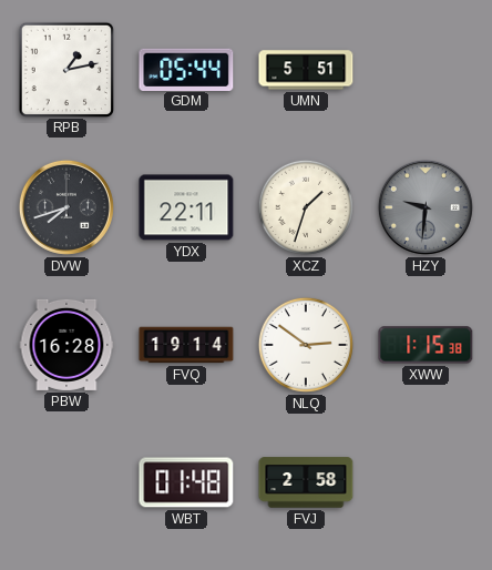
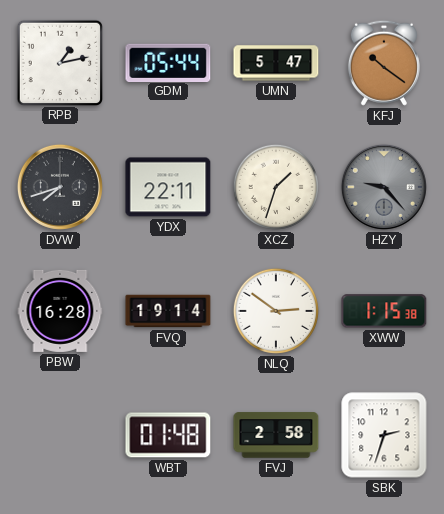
UMN: 5:51 -> 5:47
KFJ: none -> 10:21
HZY: 9:31 -> 9:23
SBK: none -> 2:33
